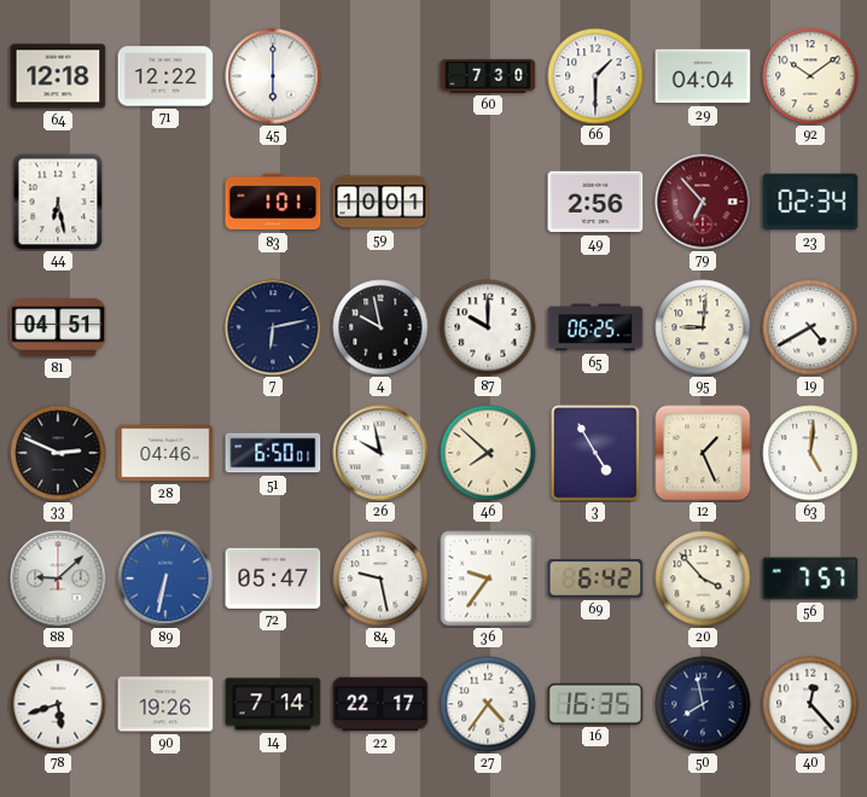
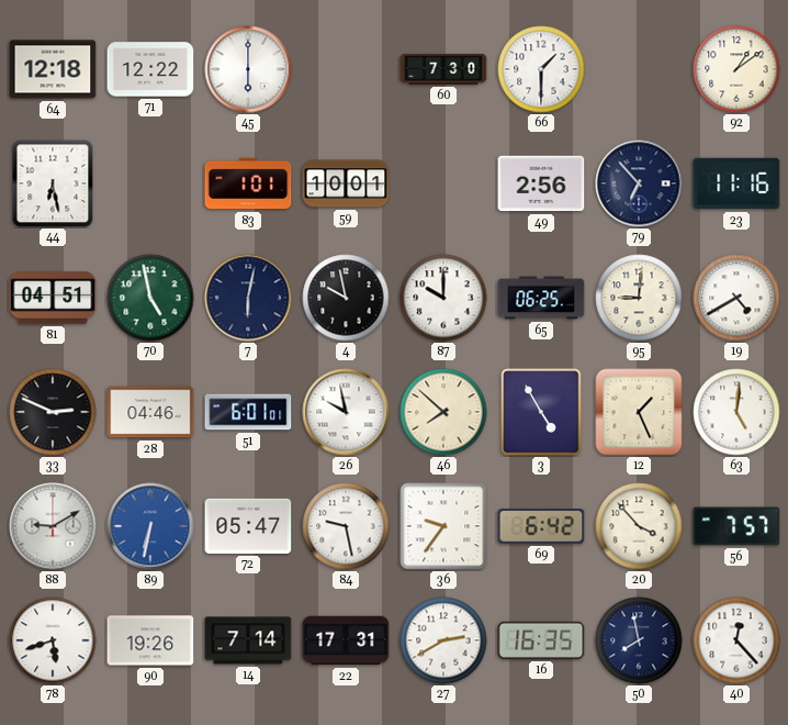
29: 04:04 -> none
92: 10:09 -> 1:09
79 dial: burgundy -> navy
23: 02:34 -> 11:16
70: none -> 4:58
7: 6:13 -> 6:02
51: 6:50 -> 6:01
88: 9:08 -> 9:10
22: 22:17 -> 17:31
27: 4:36 -> 2:40
